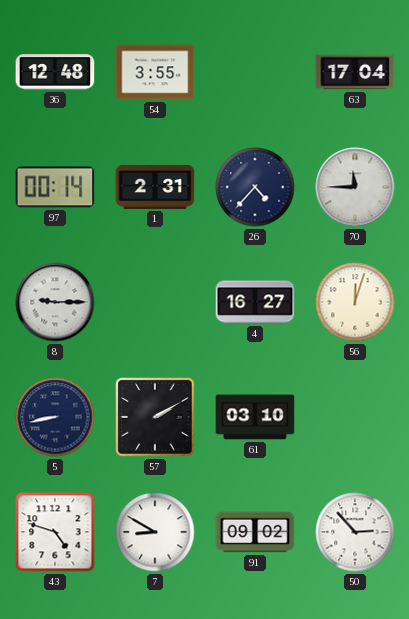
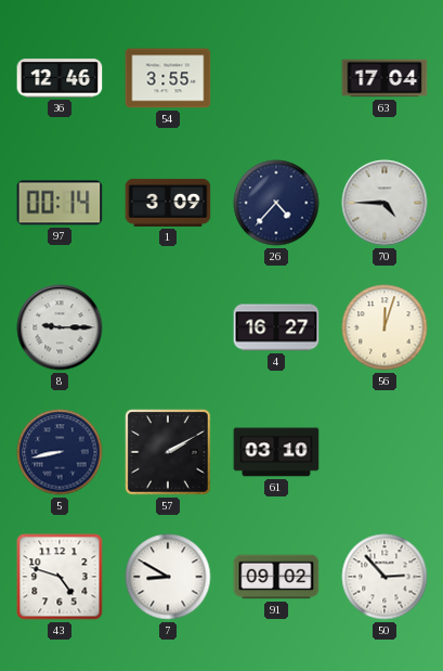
36: 12:48 -> 12:46
1: 2:31 -> 3:09
70: 11:45 -> 4:45
